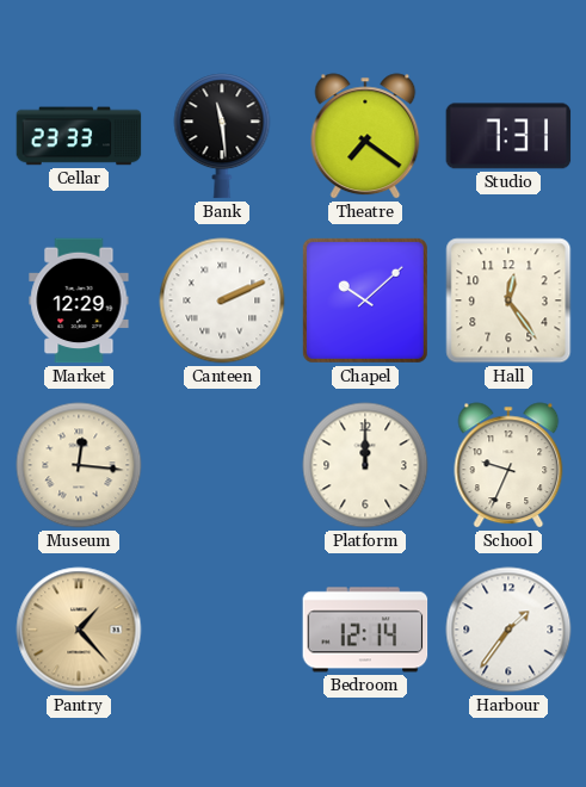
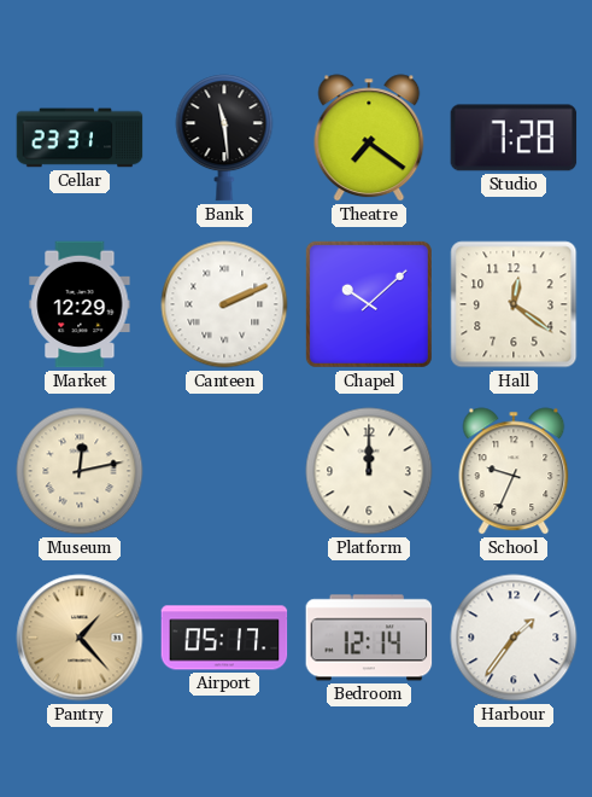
Cellar: 23:33 -> 23:31
Studio: 7:31 -> 7:28
Hall: 12:24 -> 12:21
Museum: 12:16 -> 12:13
Airport: none -> 05:17
